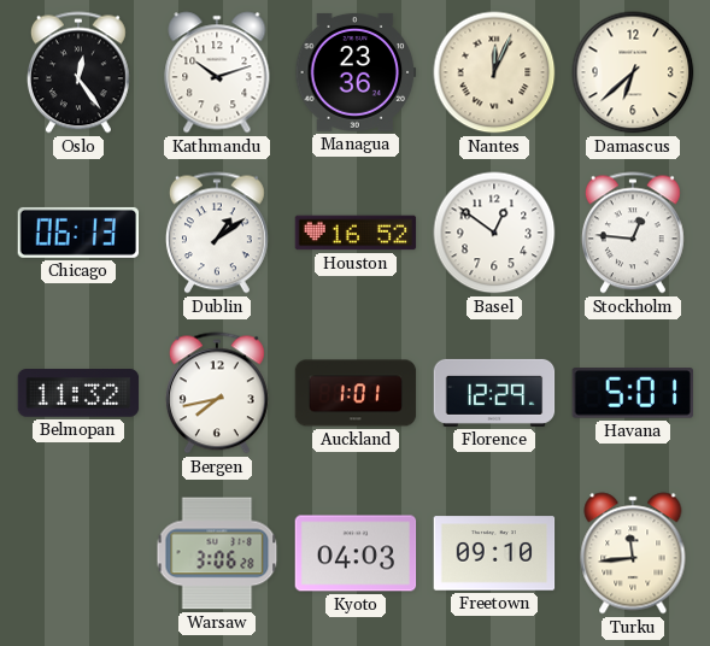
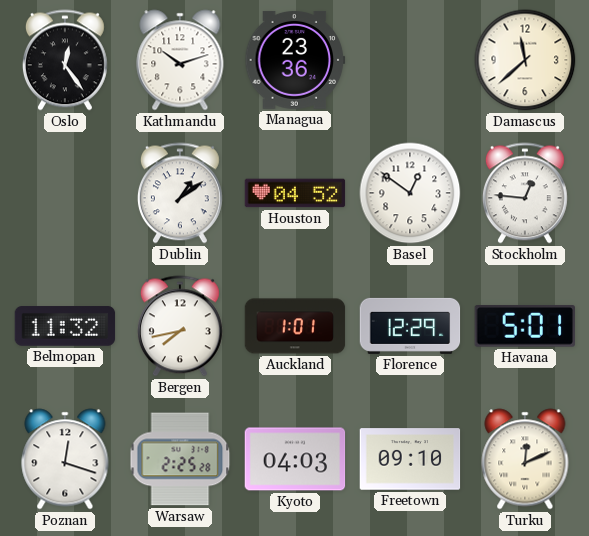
Nantes: 12:04 -> none
Damascus: 6:38 -> 11:38
Chicago: 06:13 -> none
Houston: 16:52 -> 04:52
Poznan: none -> 12:18
Warsaw: 3:06 -> 2:25
Turku: 11:44 -> 12:11
